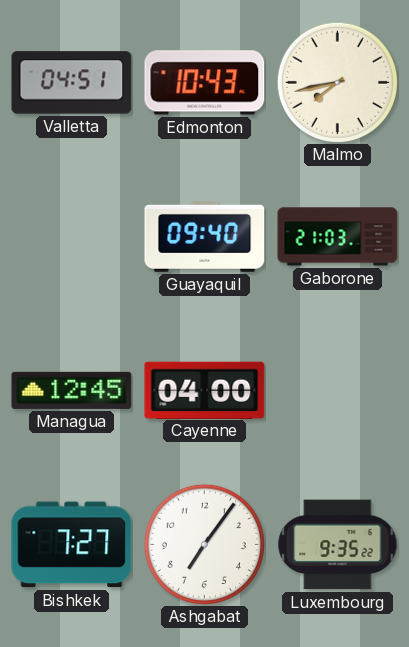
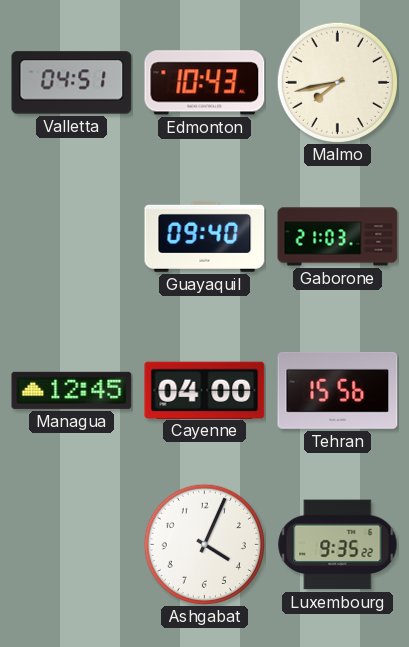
Tehran: none -> 15:56
Bishkek: 7:27 -> none
Ashgabat: 7:06 -> 4:04
